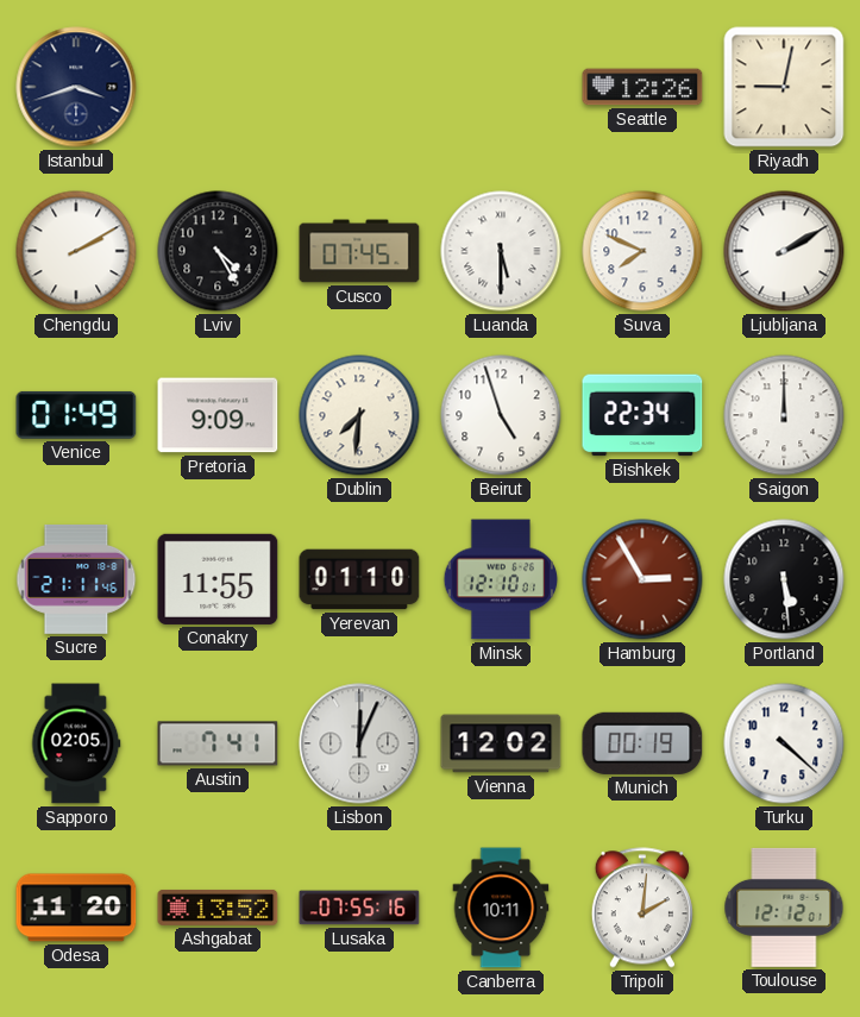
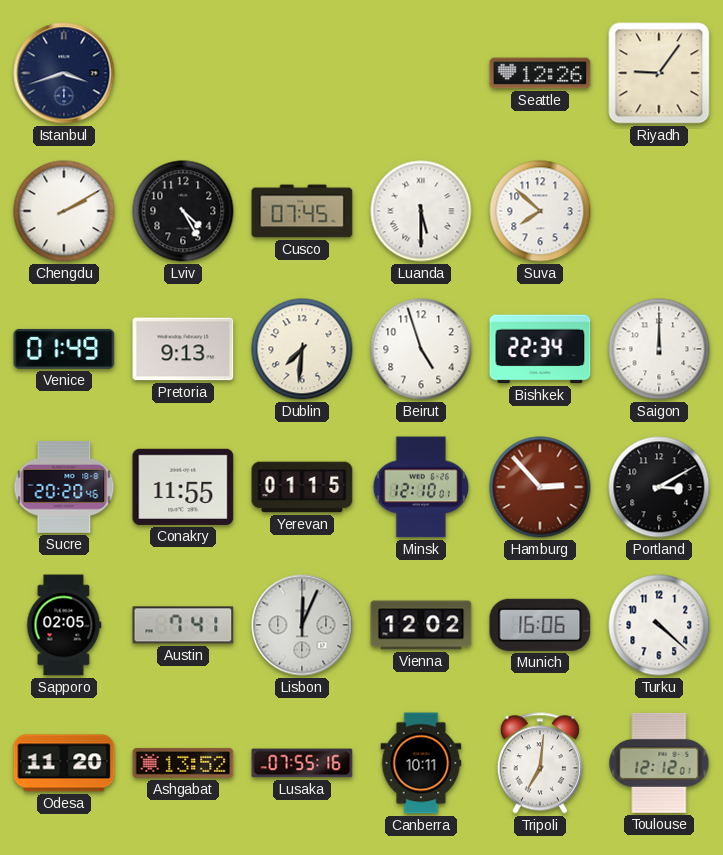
Riyadh: 9:02 -> 9:06
Suva: 7:49 -> 7:52
Ljubljana: 2:10 -> none
Pretoria: 9:09 -> 9:13
Sucre: 21:11 -> 20:20
Yerevan: 01:10 -> 01:15
Hamburg: 2:55 -> 2:53
Portland: 5:29 -> 3:10
Munich: 00:19 -> 16:06
Tripoli: 2:01 -> 7:01
